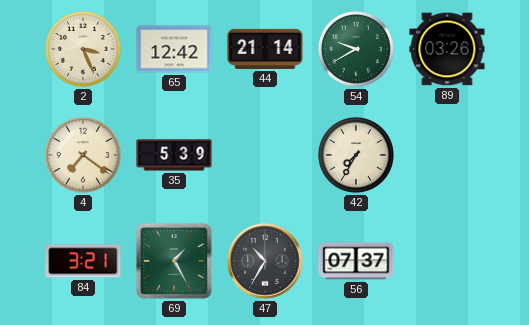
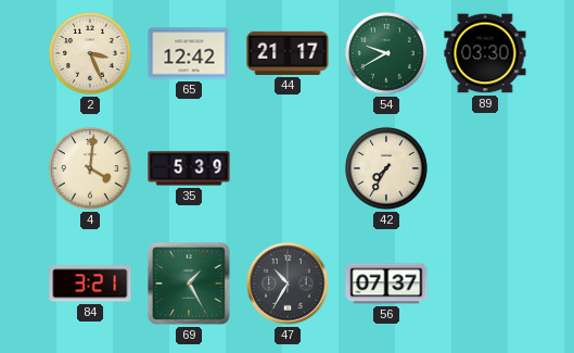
44: 21:14 -> 21:17
89: 03:26 -> 03:30
4: 7:21 -> 4:01
